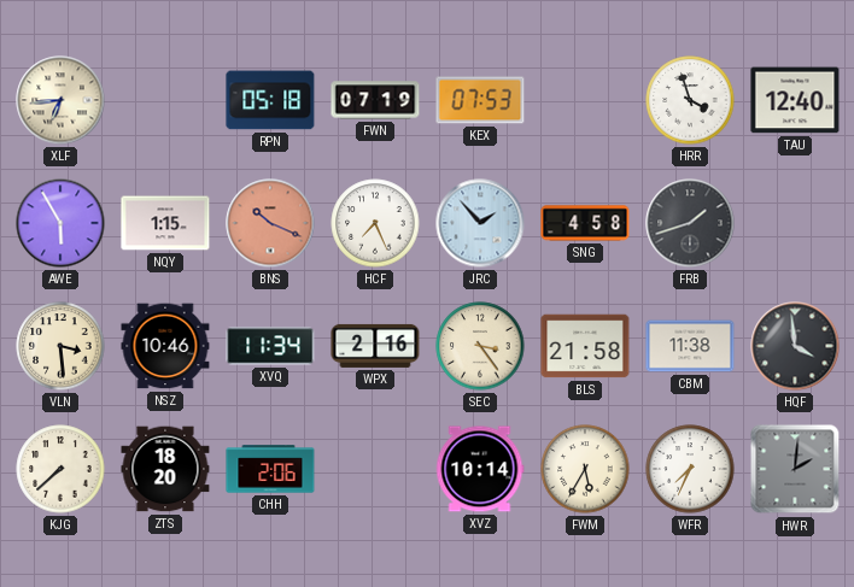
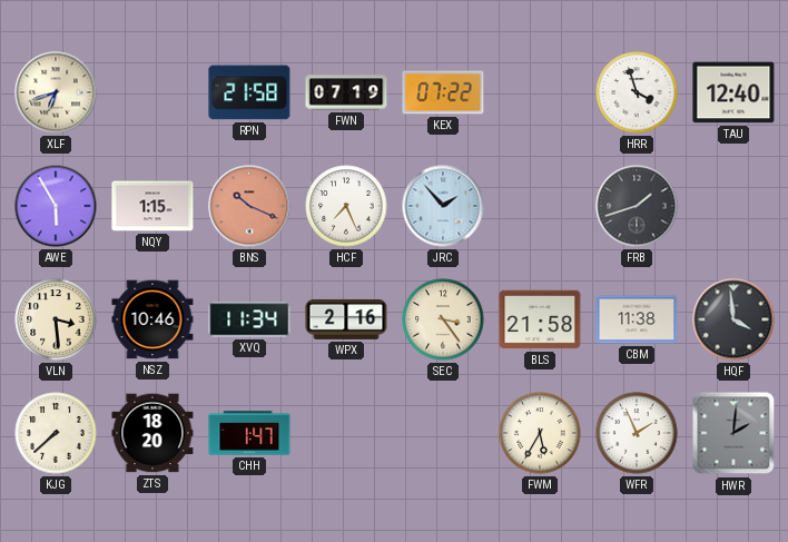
XLF: 6:44 -> 6:42
RPN: 05:18 -> 21:58
KEX: 07:53 -> 07:22
SNG: 4:58 -> none
CHH: 2:06 -> 1:47
XVZ: 10:14 -> none
WFR: 7:34 -> 1:56
